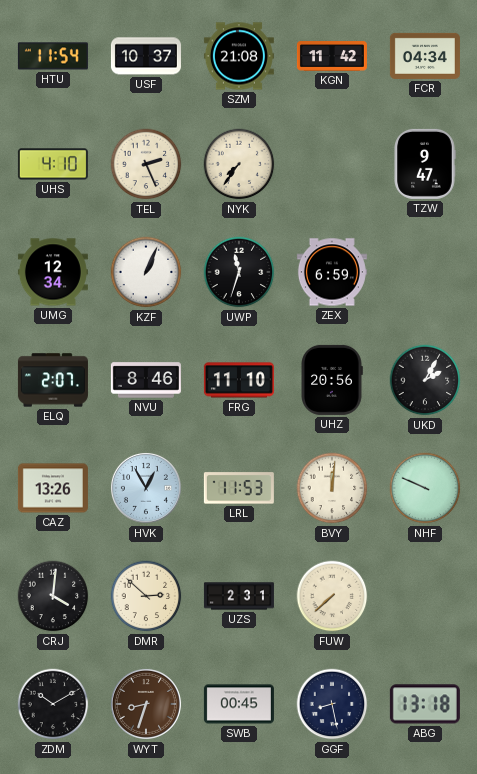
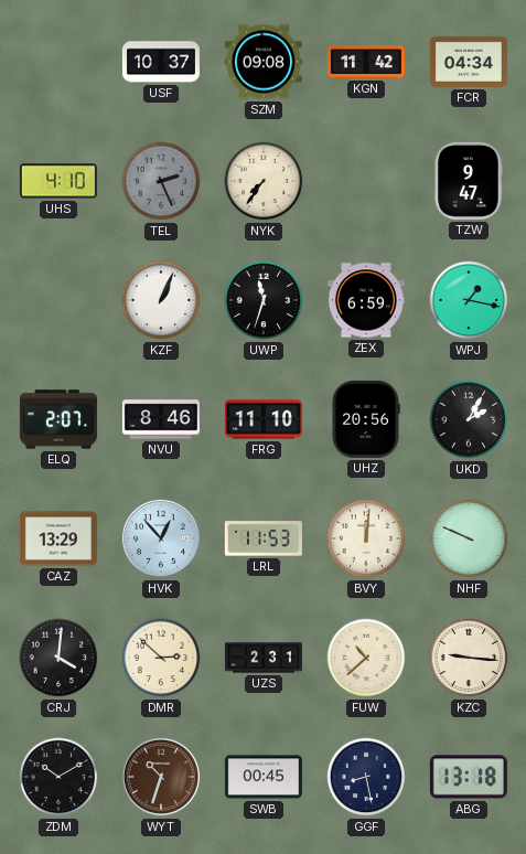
HTU: 11:54 -> none
SZM: 21:08 -> 09:08
TEL dial: cream -> grey
UMG: 12:34 -> none
WPJ: none -> 1:17
CAZ: 13:26 -> 13:29
HVK: 12:55 -> 12:53
FUW: 7:38 -> 10:38
KZC: none -> 9:16
WYT: 8:33 -> 10:33
